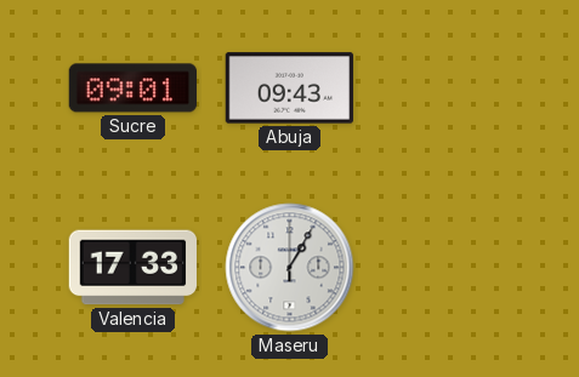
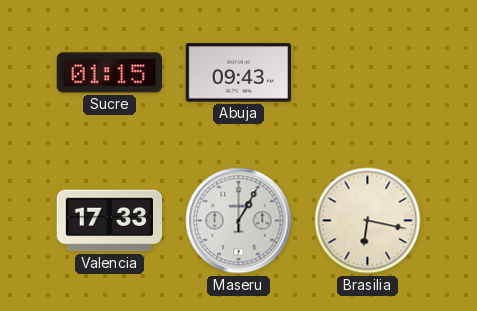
Sucre: 09:01 -> 01:15
Brasilia: none -> 6:17
